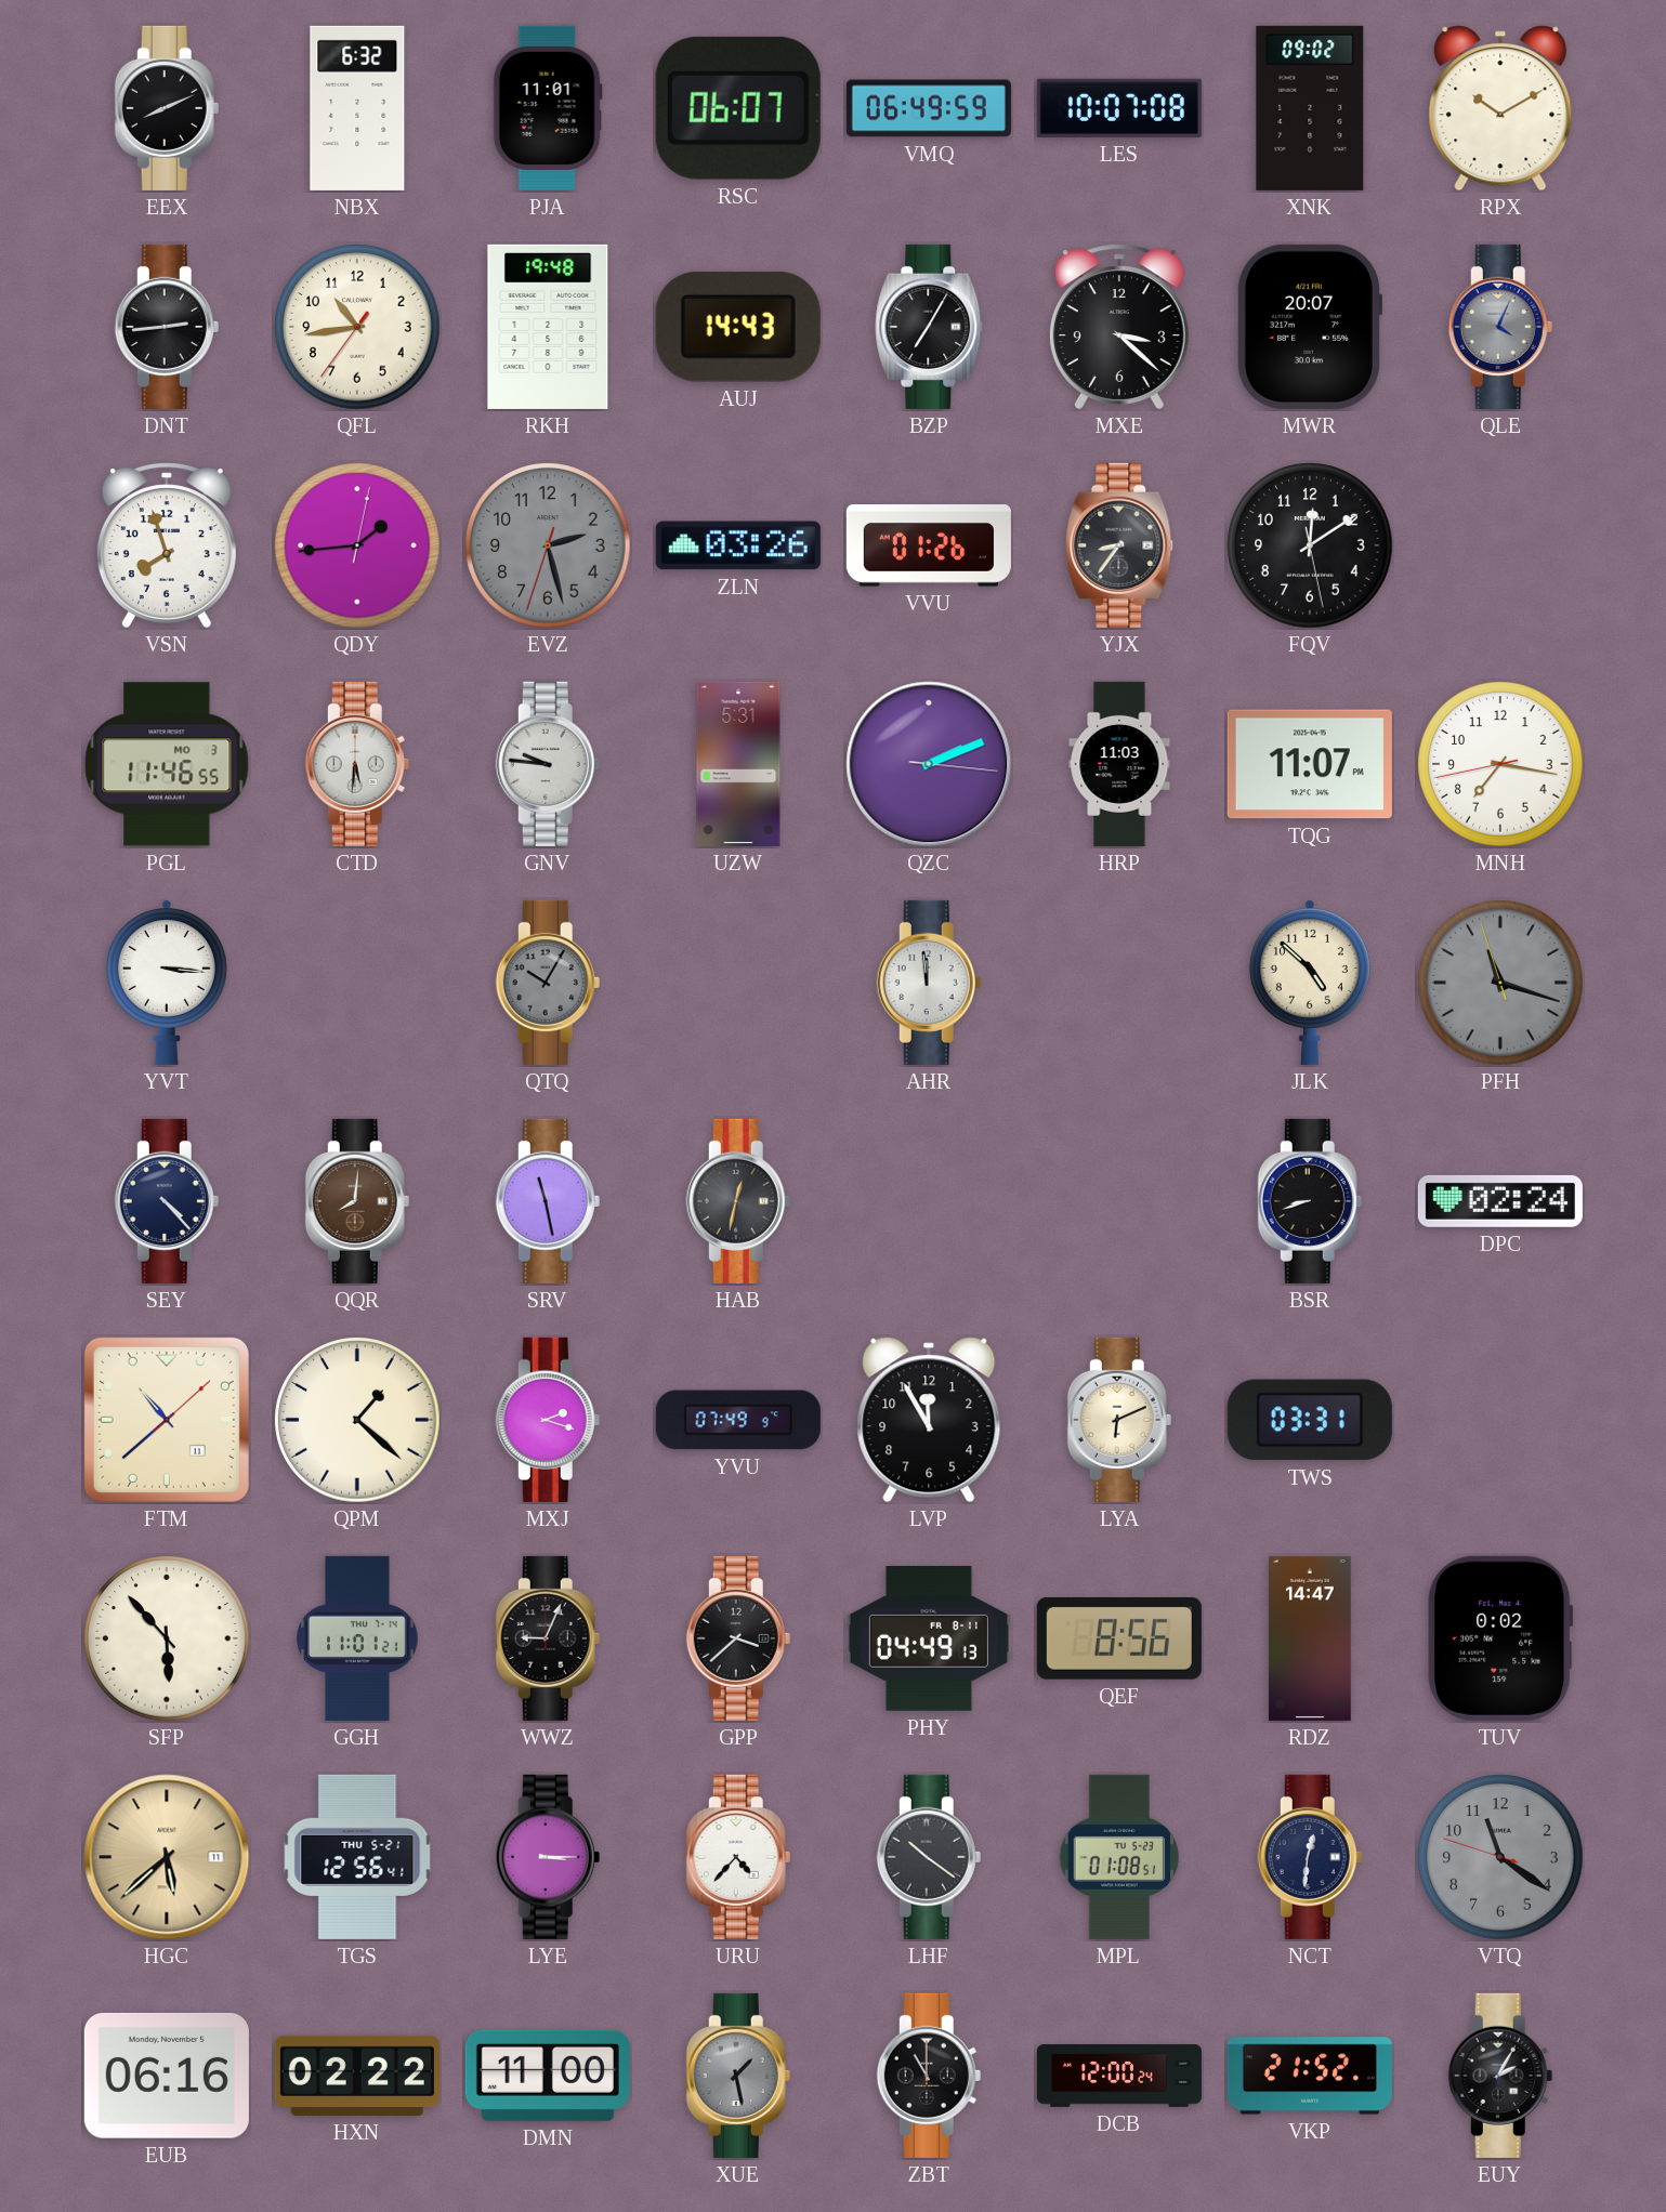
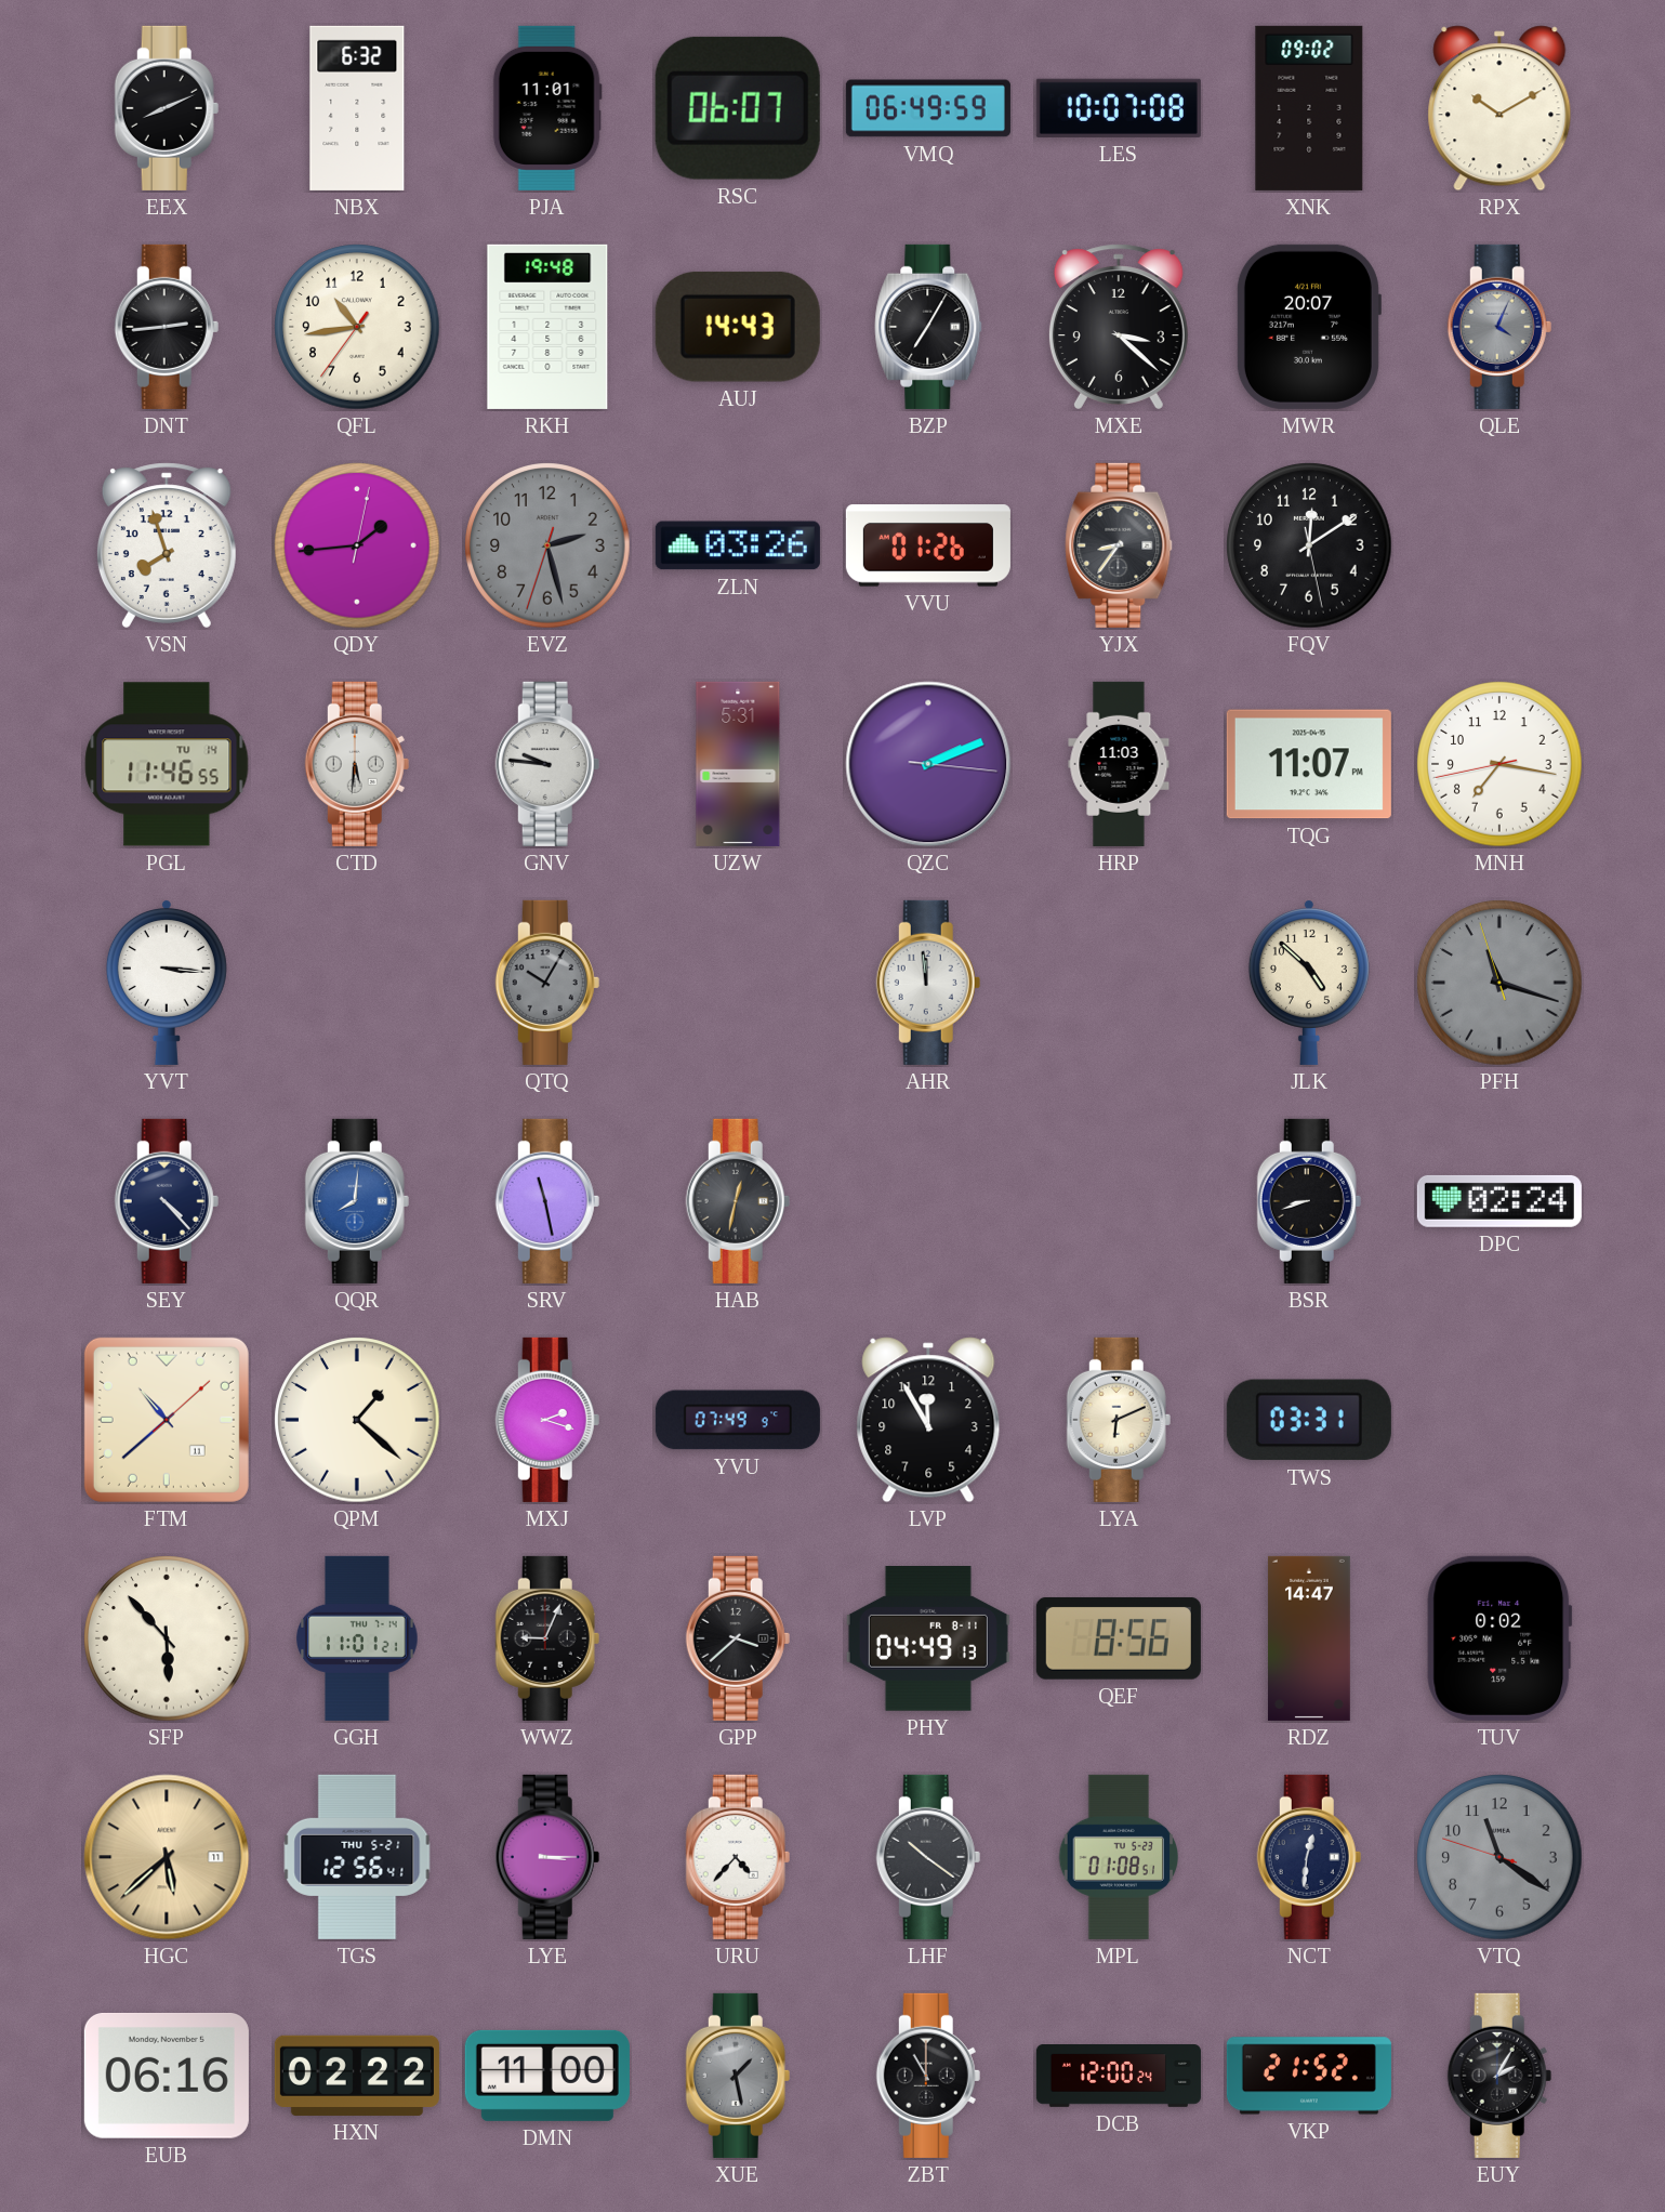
PGL date: MO 3 -> TU 14
QQR dial: brown -> blue
